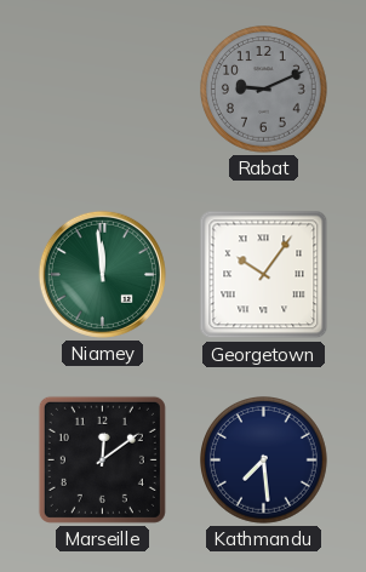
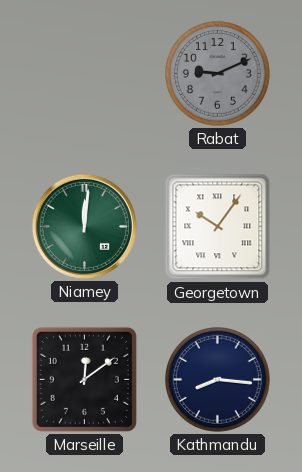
Niamey: 11:59 -> 12:01
Kathmandu: 7:29 -> 8:16
